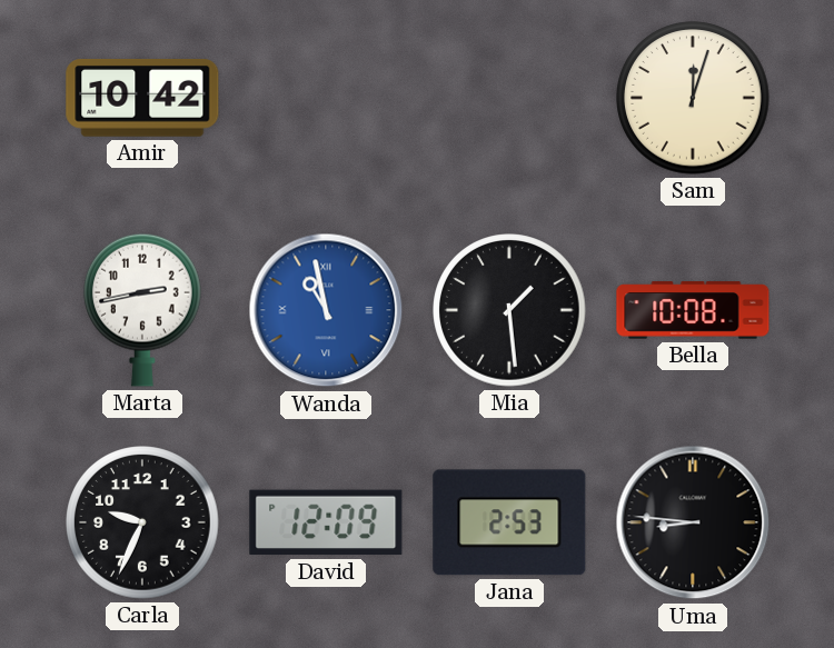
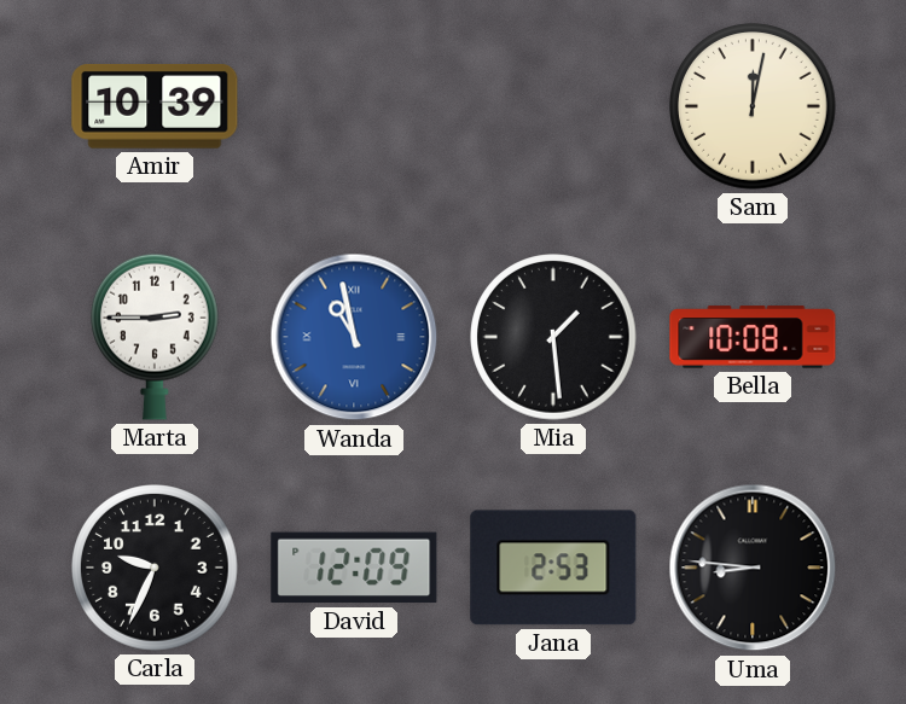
Amir: 10:42 -> 10:39
Sam: 12:03 -> 12:02
Marta: 2:43 -> 2:45
